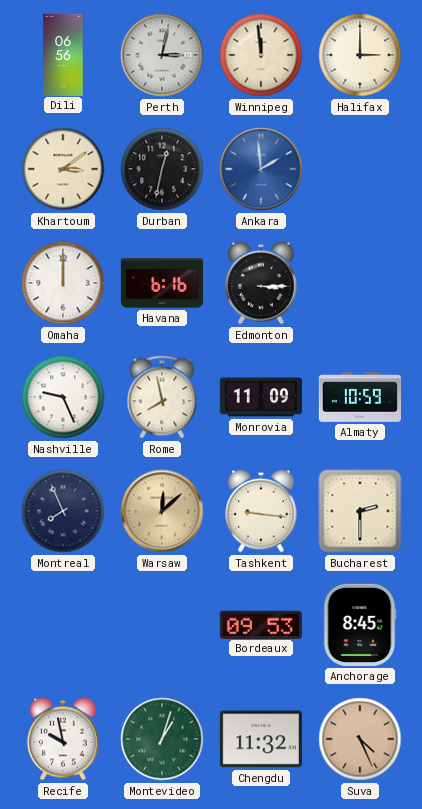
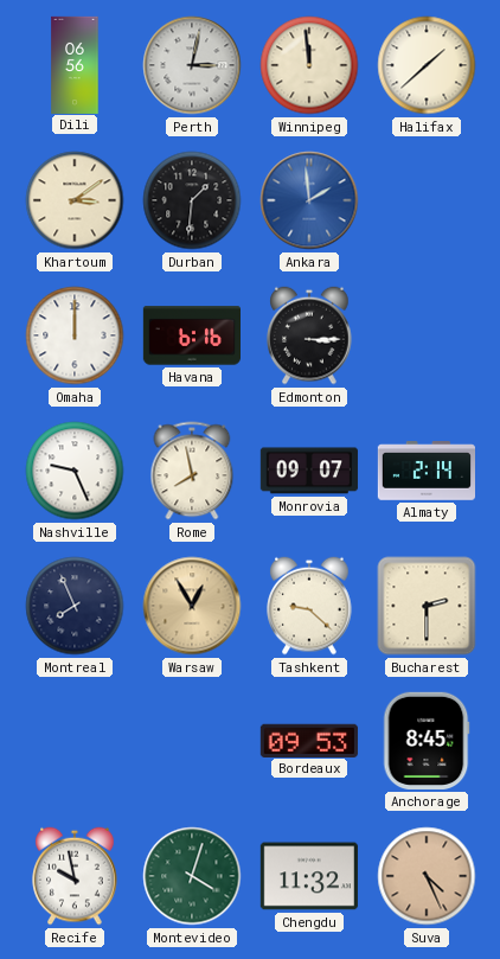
Halifax: 3:00 -> 1:38
Durban: 12:32 -> 1:31
Monrovia: 11:09 -> 09:07
Almaty: 10:59 -> 2:14
Warsaw: 12:08 -> 12:55
Tashkent: 9:16 -> 9:22
Montevideo: 1:03 -> 4:03
